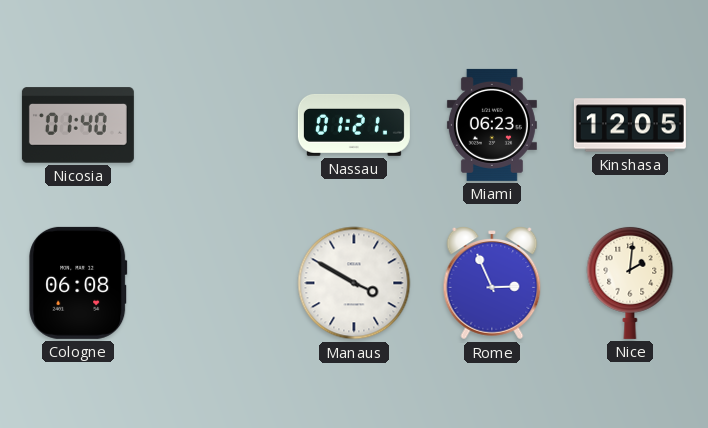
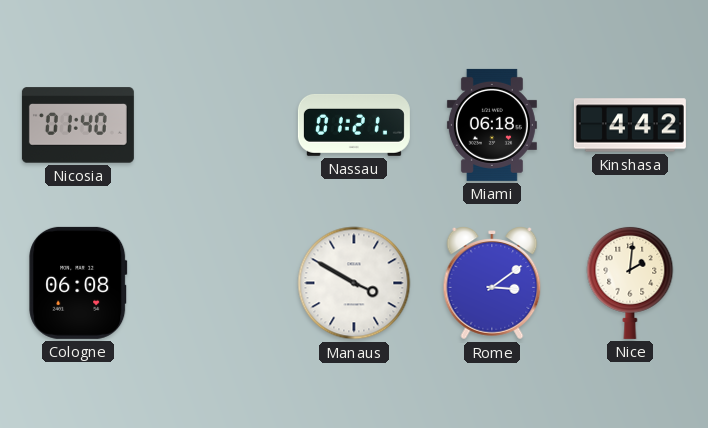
Miami: 06:23 -> 06:18
Kinshasa: 12:05 -> 4:42
Rome: 2:56 -> 3:09
